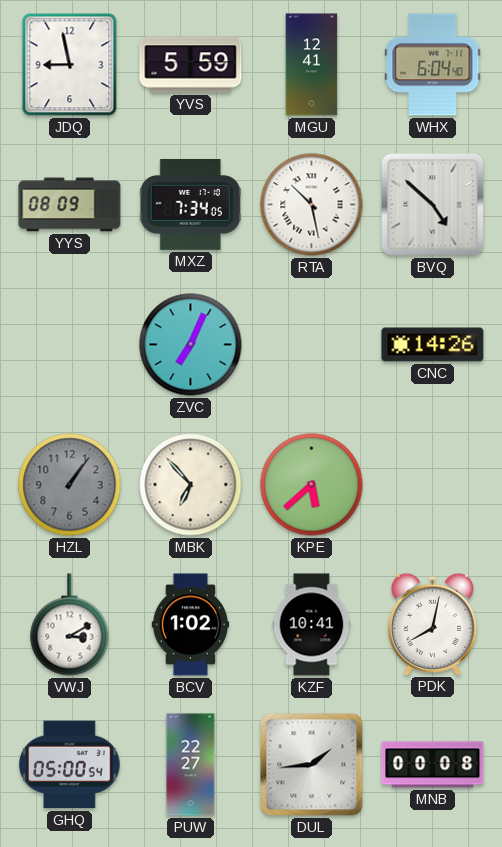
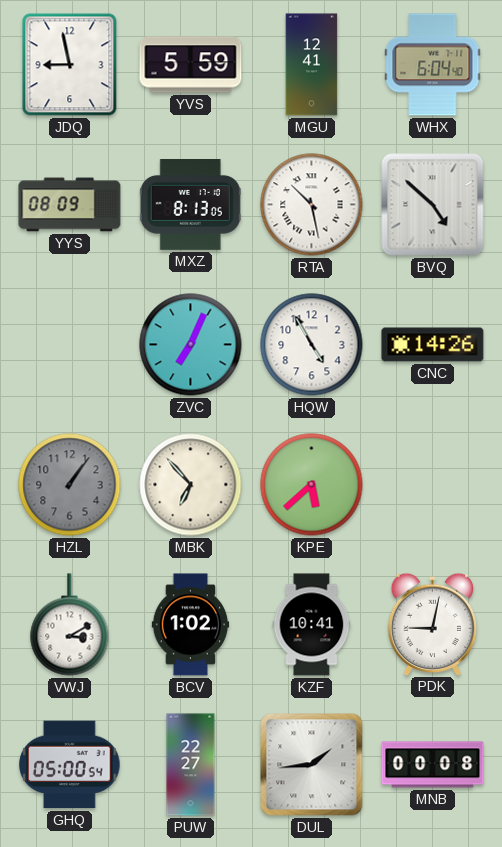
MXZ: 7:34 -> 8:13
HQW: none -> 4:55
PDK: 8:02 -> 9:02
